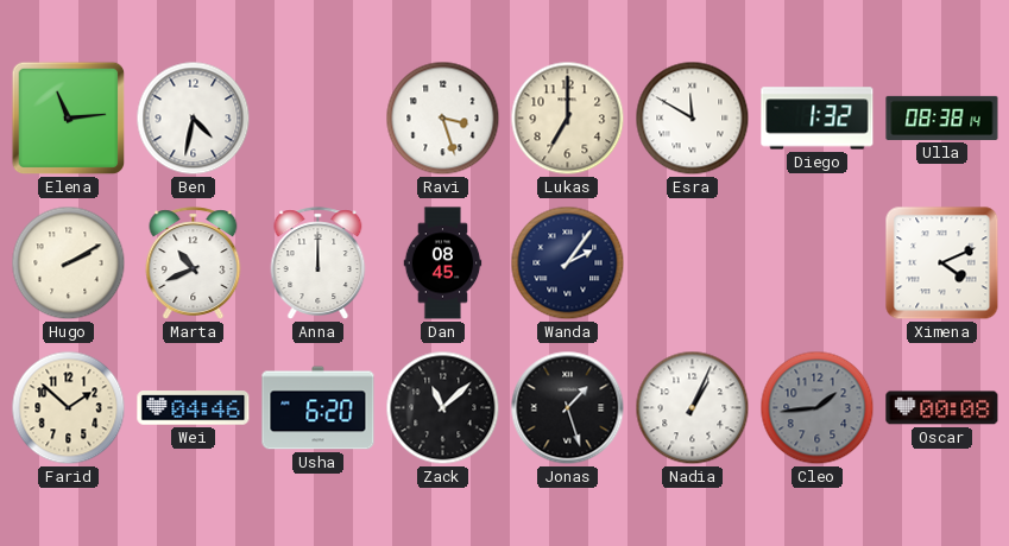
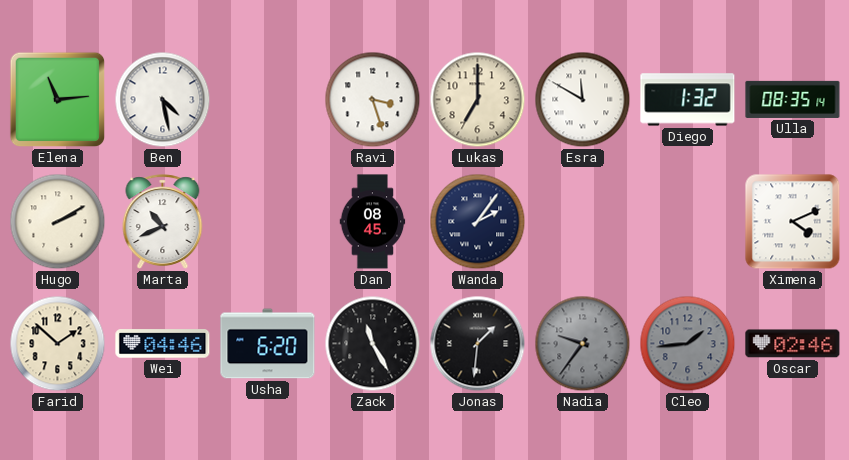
Ben: 4:32 -> 4:28
Ulla: 08:38 -> 08:35
Anna: 12:00 -> none
Zack: 11:08 -> 11:25
Jonas: 1:27 -> 1:31
Nadia: 1:04 -> 9:36
Nadia dial: white -> grey
Oscar: 00:08 -> 02:46
